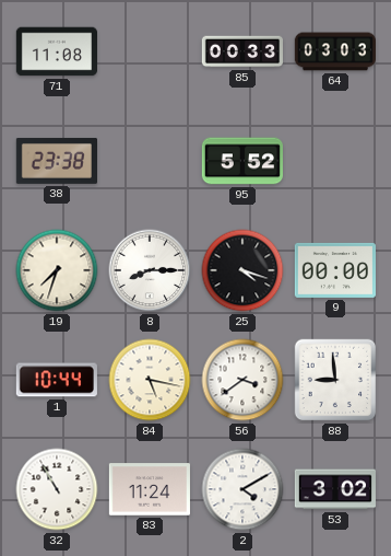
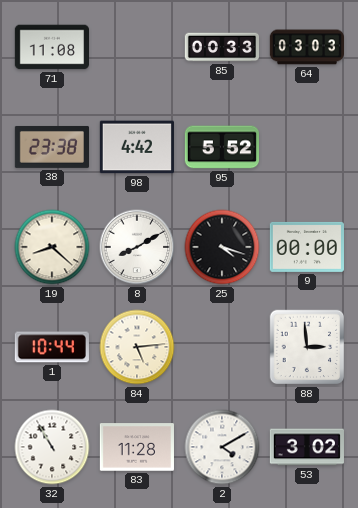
98: none -> 4:42
19: 7:33 -> 8:22
8: 8:15 -> 8:10
84: 5:17 -> 5:14
56: 3:39 -> none
88: 8:59 -> 2:59
83: 11:24 -> 11:28
